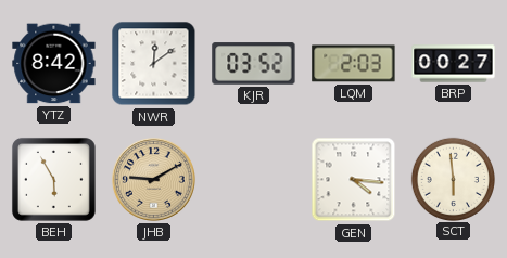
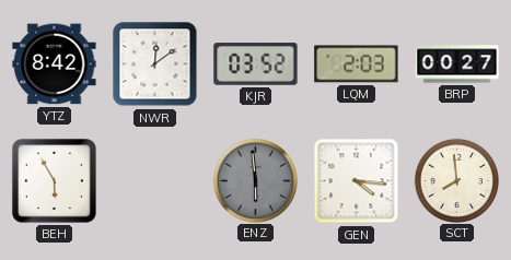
JHB: 9:10 -> none
ENZ: none -> 5:59
SCT: 5:59 -> 7:59
